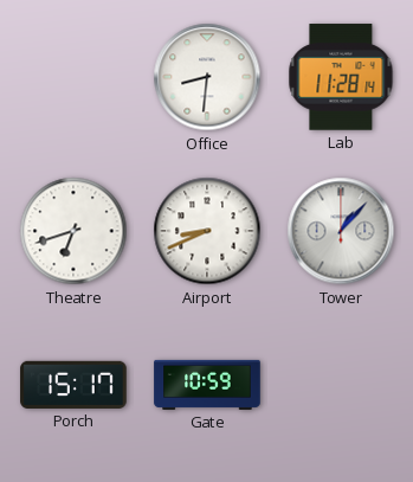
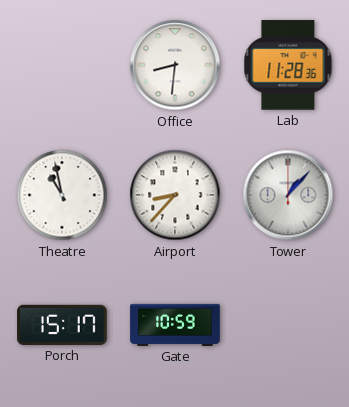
Lab: 11:28:14 -> 11:28:36
Theatre: 6:42 -> 10:58
Airport: 8:41 -> 8:37
